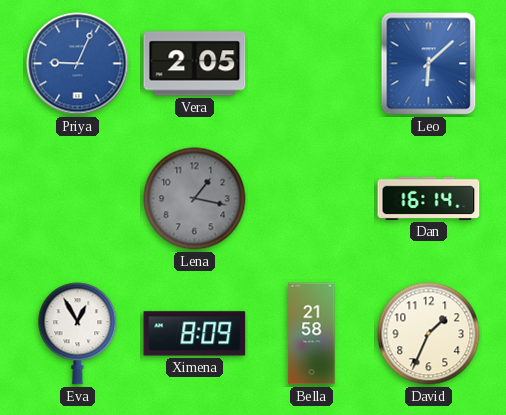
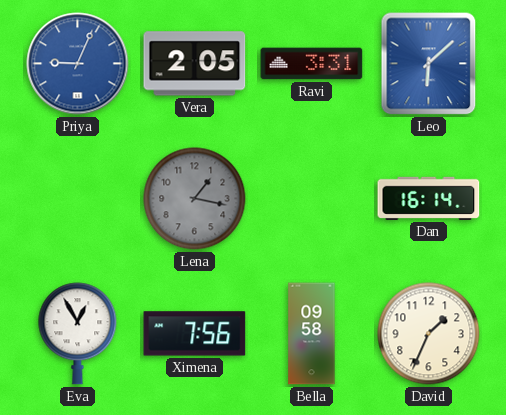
Ravi: none -> 3:31
Ximena: 8:09 -> 7:56
Bella: 21:58 -> 09:58
